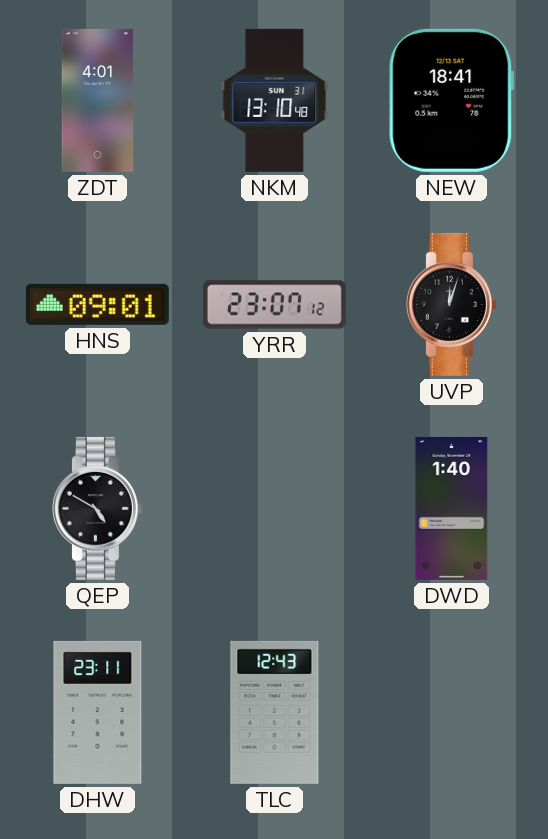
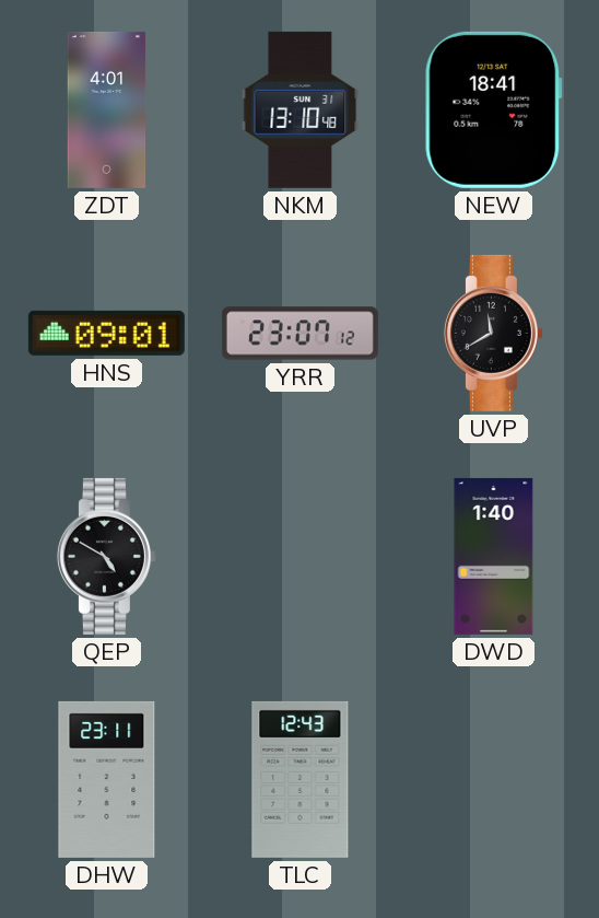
UVP: 12:03 -> 11:40
